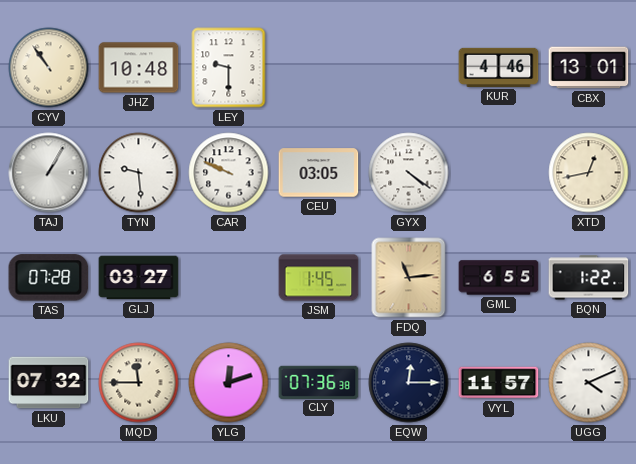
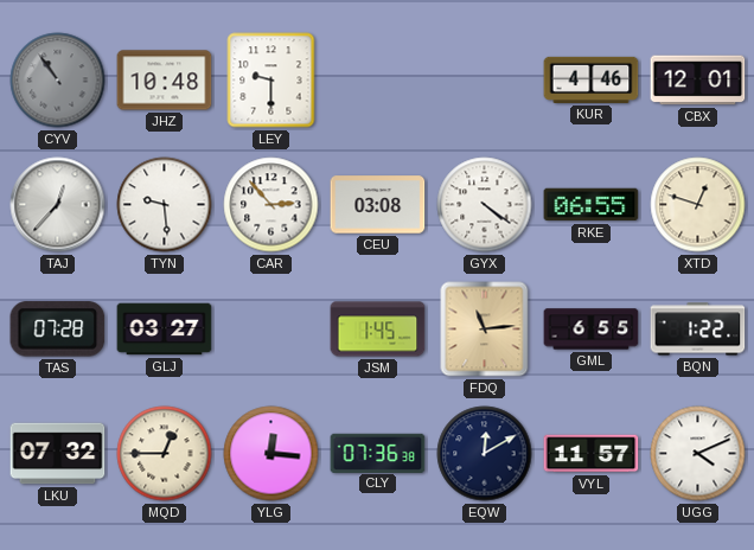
CYV dial: cream -> grey
CBX: 13:01 -> 12:01
TAJ: 1:05 -> 12:37
CAR: 9:49 -> 2:53
CEU: 03:05 -> 03:08
RKE: none -> 06:55
XTD: 12:43 -> 12:48
MQD: 11:45 -> 12:45
YLG: 12:12 -> 12:16
EQW: 12:15 -> 12:10
